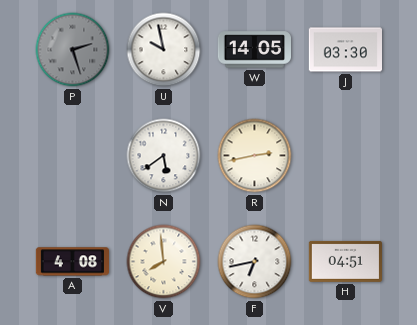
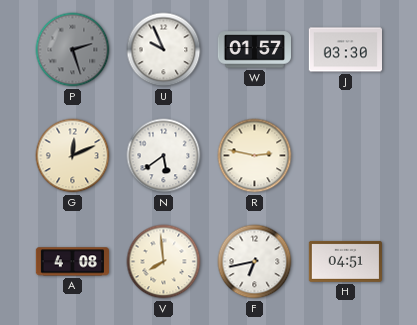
U: 9:58 -> 9:56
W: 14:05 -> 01:57
G: none -> 12:11
R: 2:43 -> 2:47
